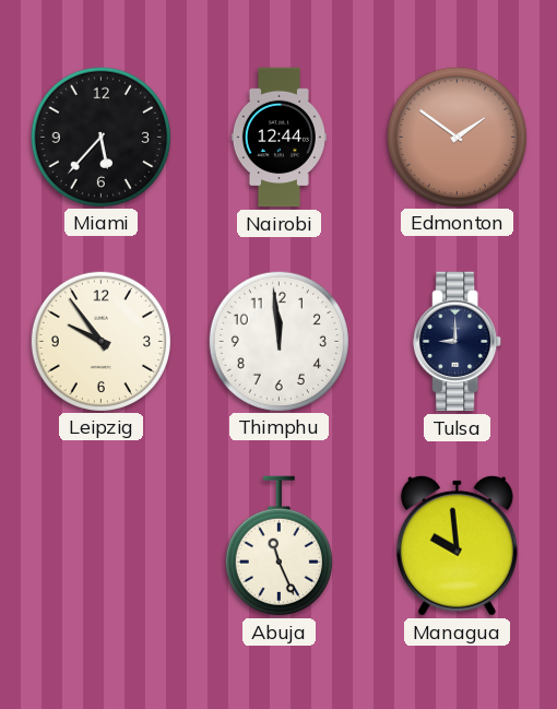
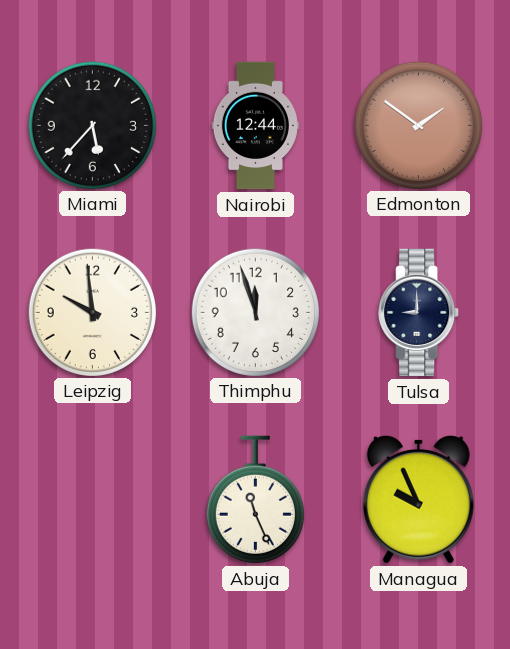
Leipzig: 9:54 -> 9:59
Thimphu: 11:59 -> 11:57
Managua: 9:59 -> 9:56
